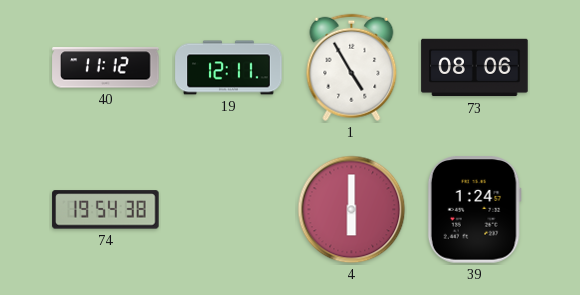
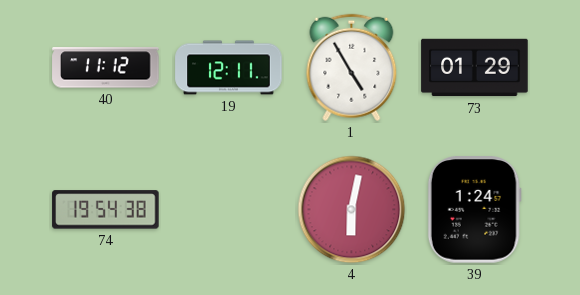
73: 08:06 -> 01:29
4: 6:00 -> 6:02
